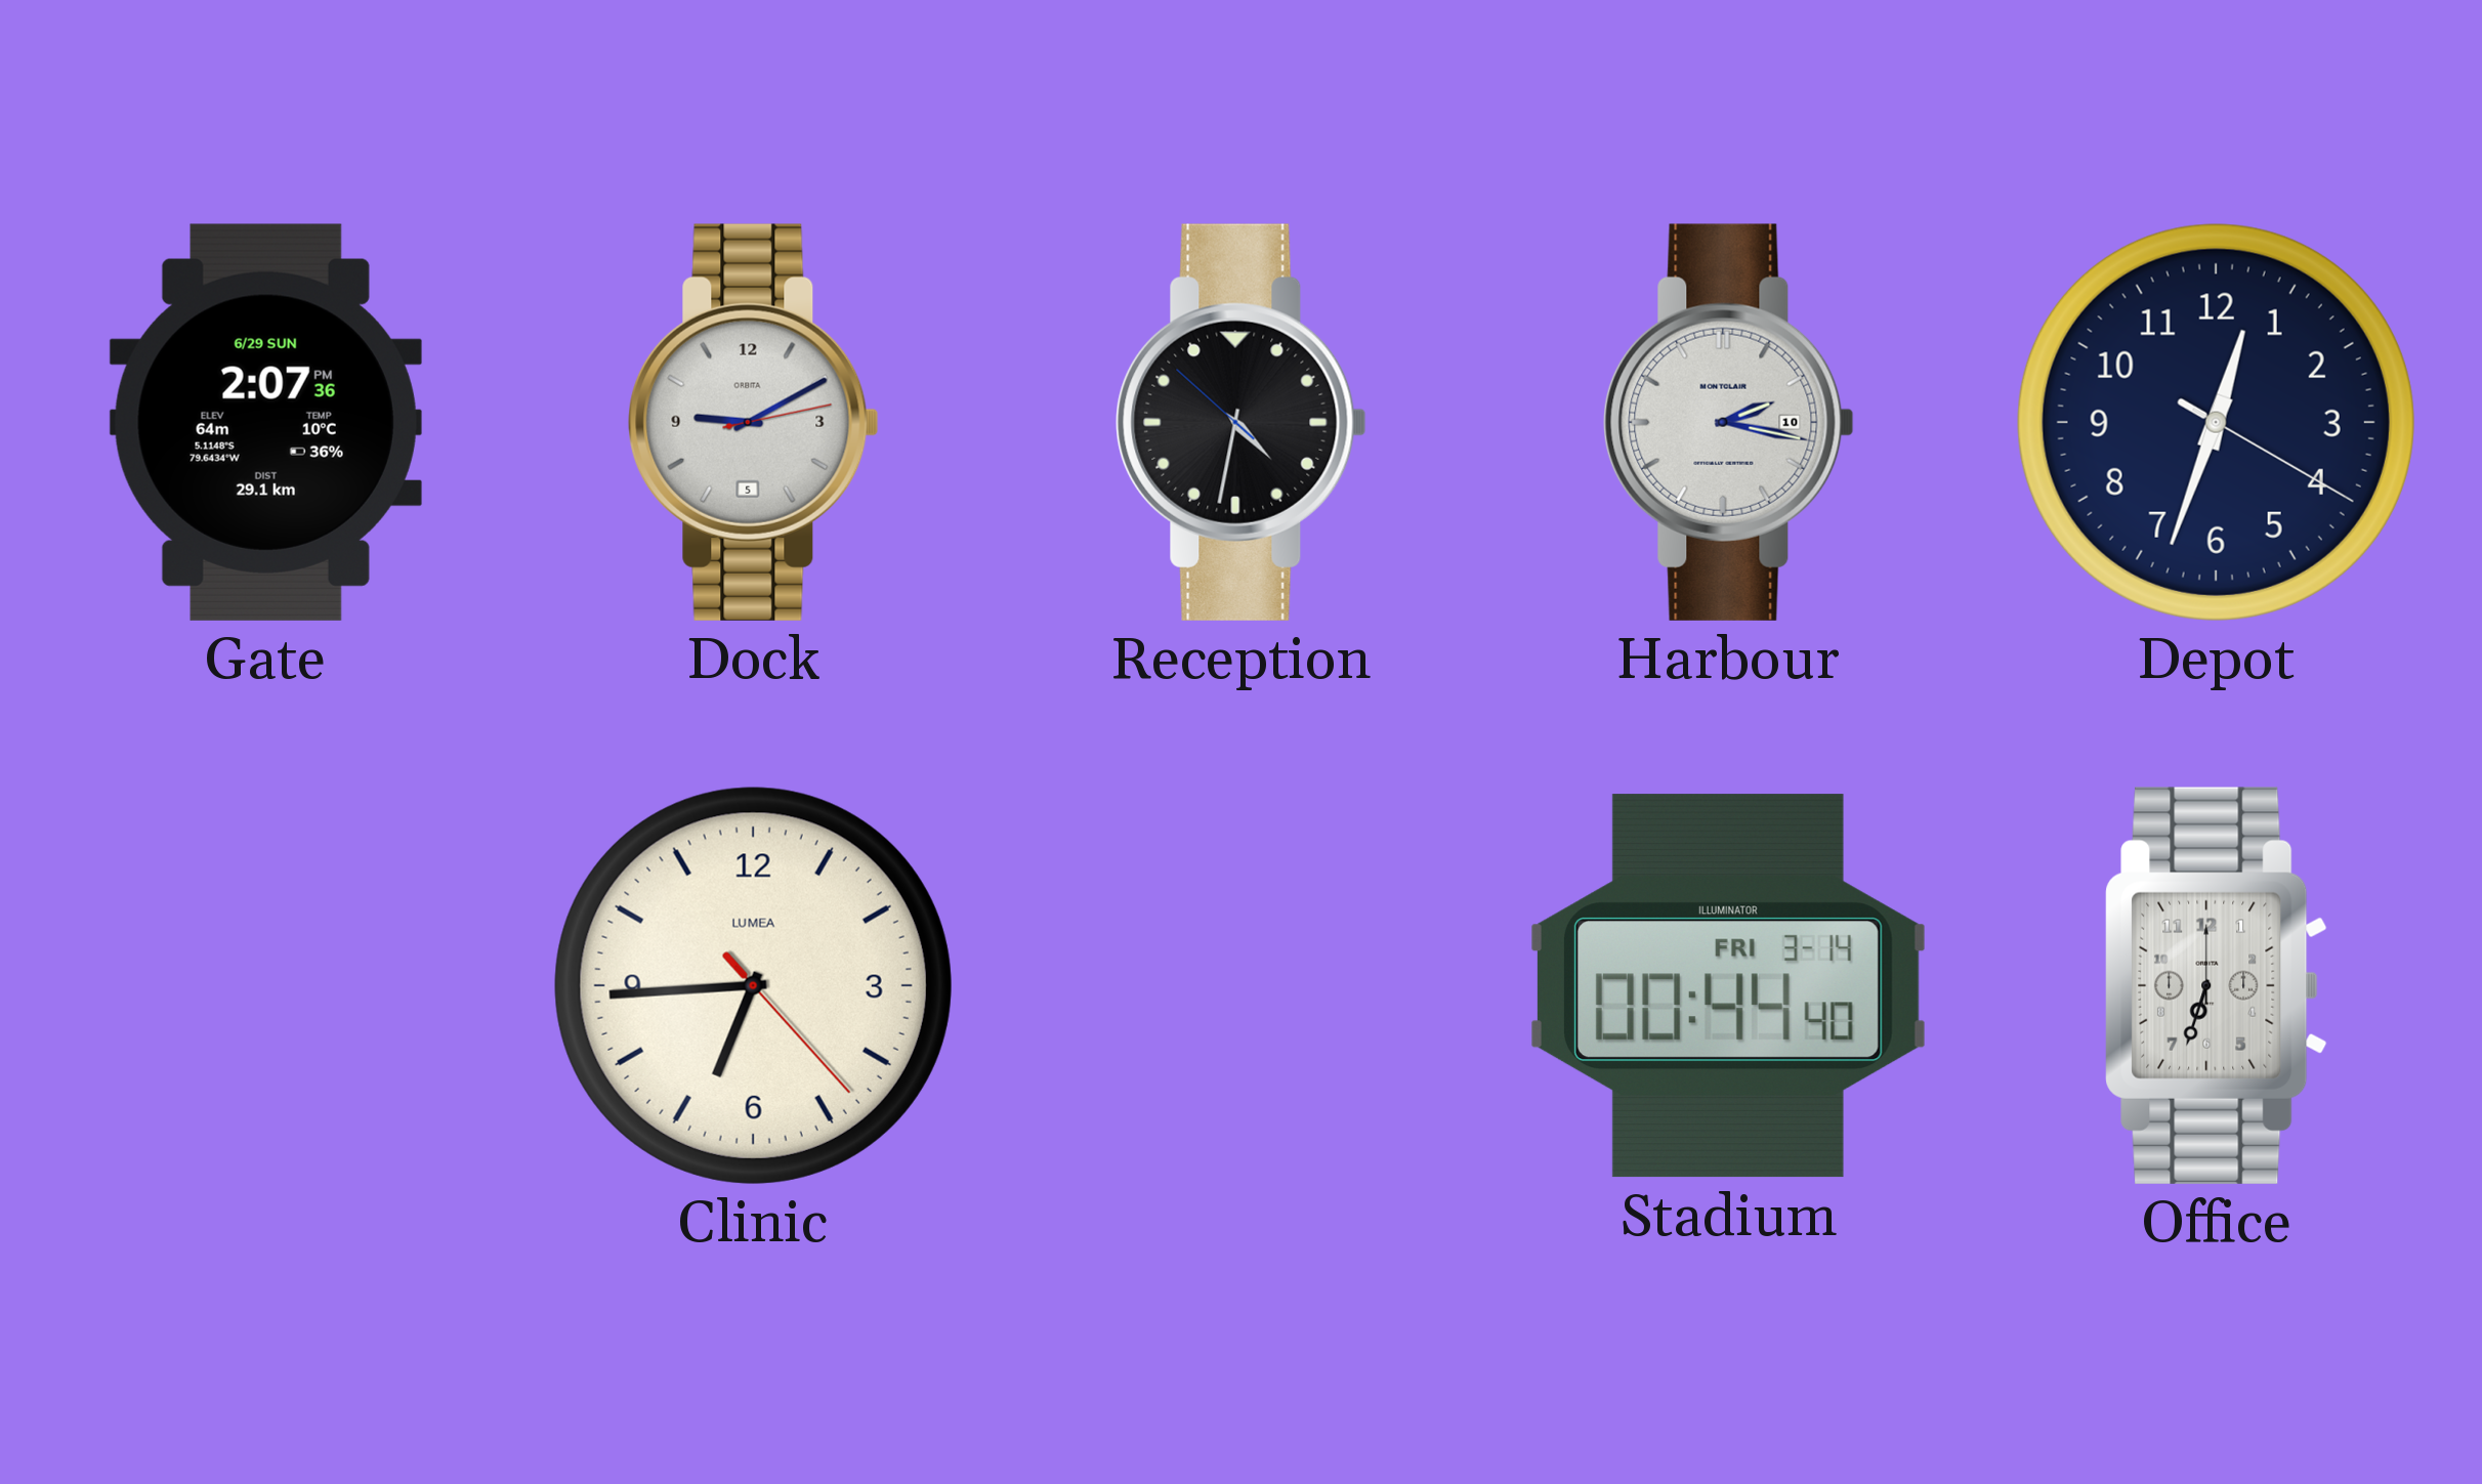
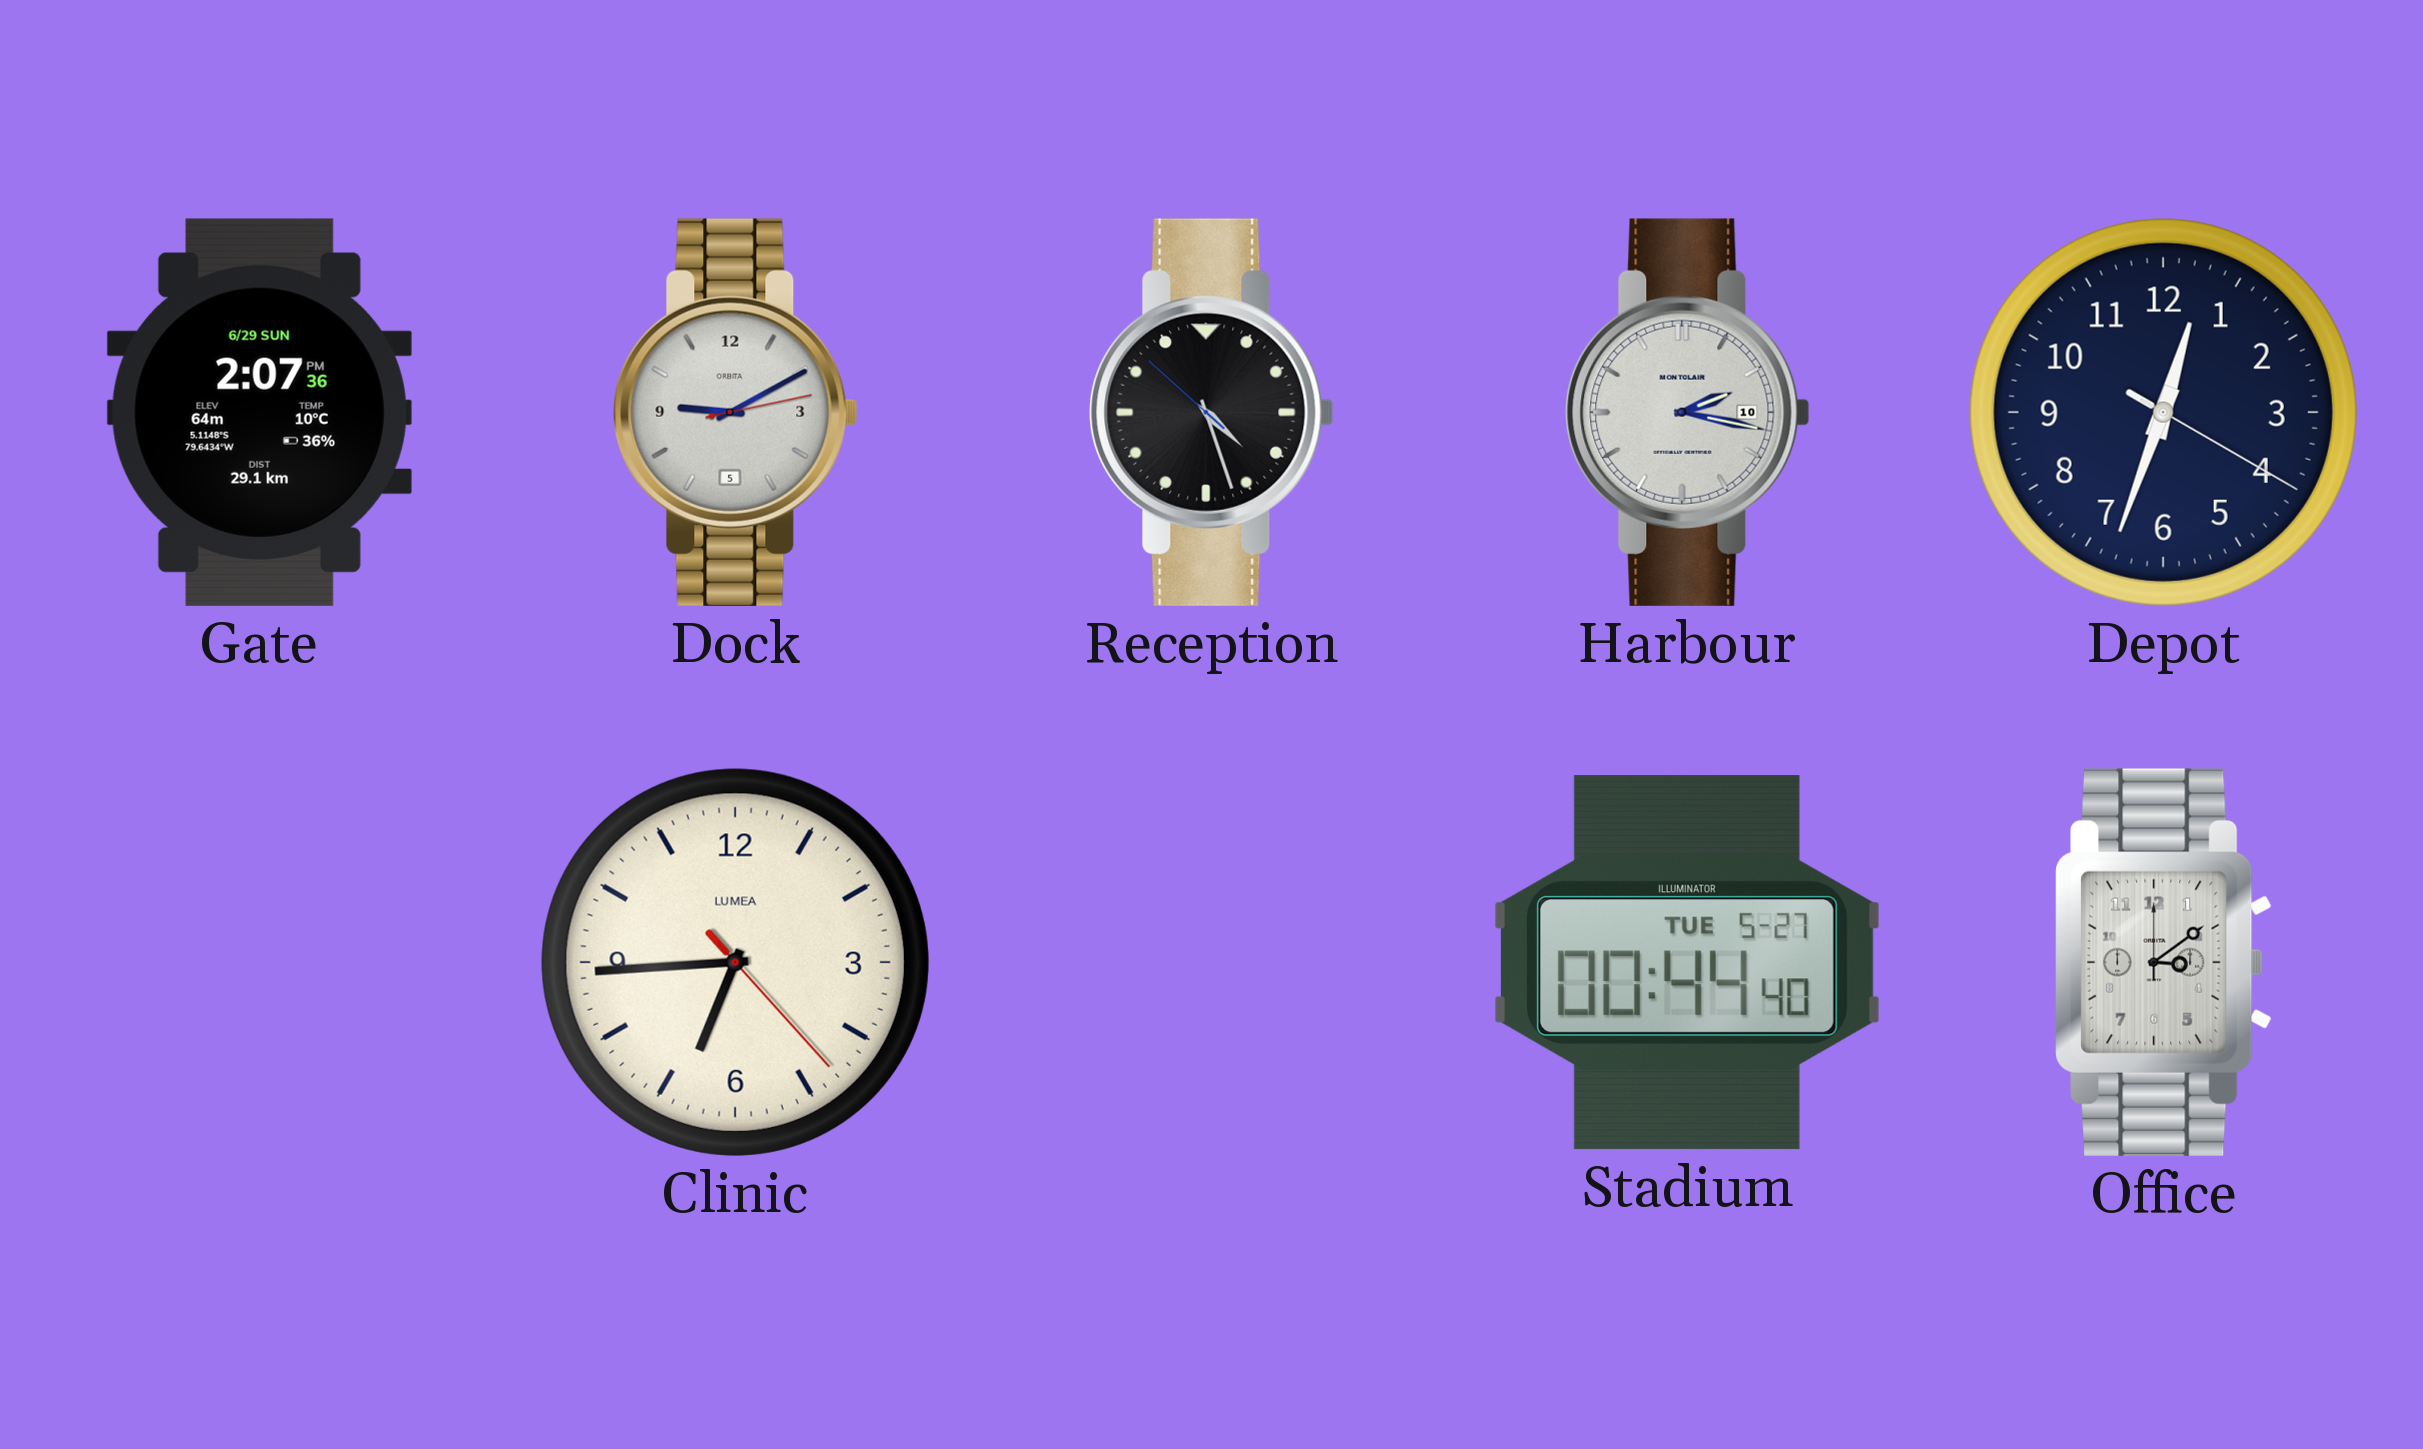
Reception: 4:31 -> 4:26
Stadium date: FRI 3-14 -> TUE 5-27
Office: 6:33 -> 3:09
